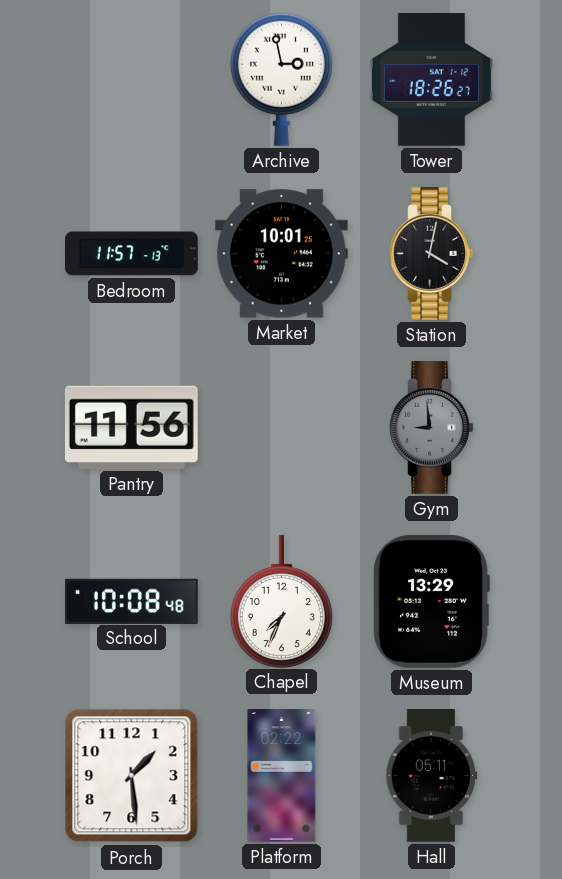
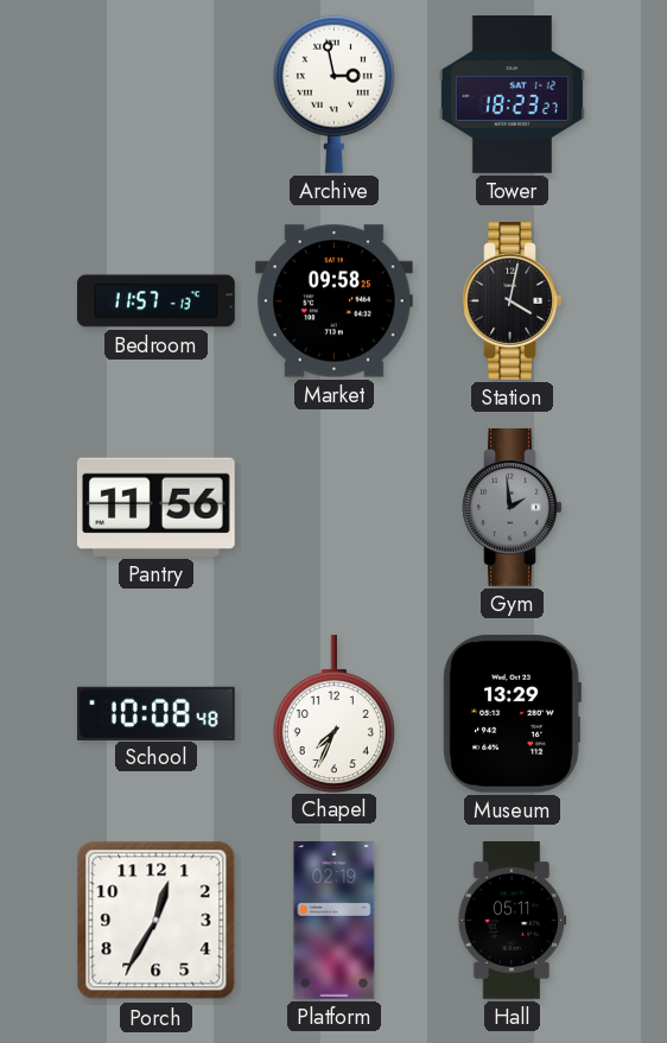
Tower: 18:26 -> 18:23
Market: 10:01 -> 09:58
Gym: 8:59 -> 1:59
Porch: 1:29 -> 12:35
Platform: 02:22 -> 02:19
